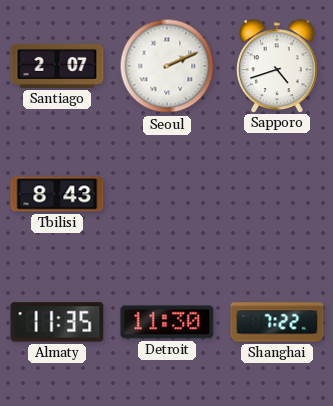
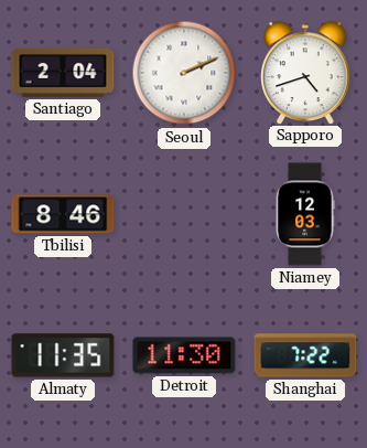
Santiago: 2:07 -> 2:04
Tbilisi: 8:43 -> 8:46
Niamey: none -> 12:03
